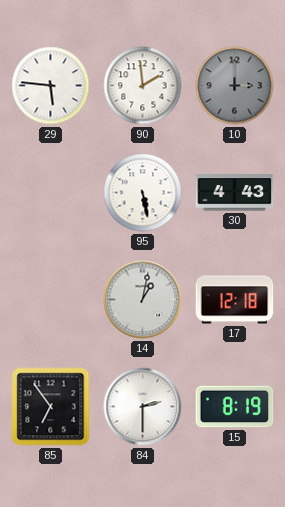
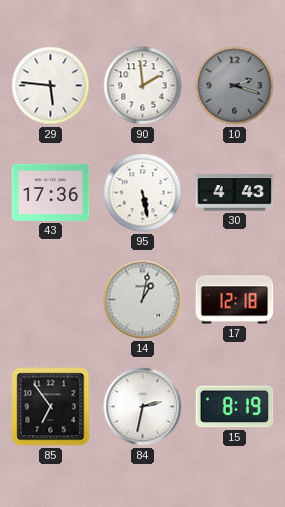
10: 3:00 -> 2:18
43: none -> 17:36
84: 2:30 -> 2:32
